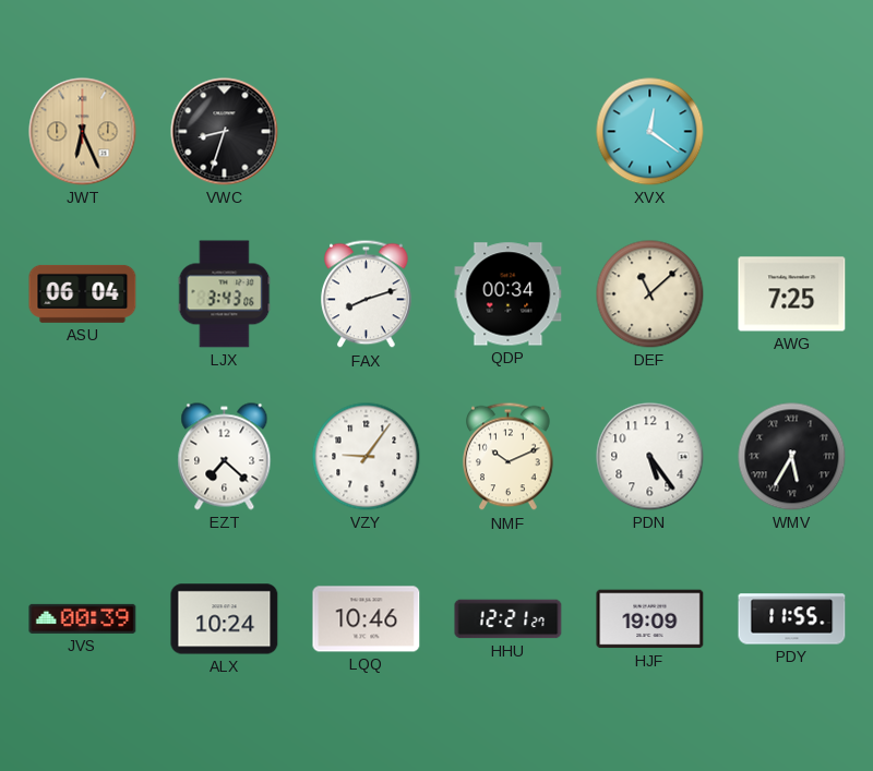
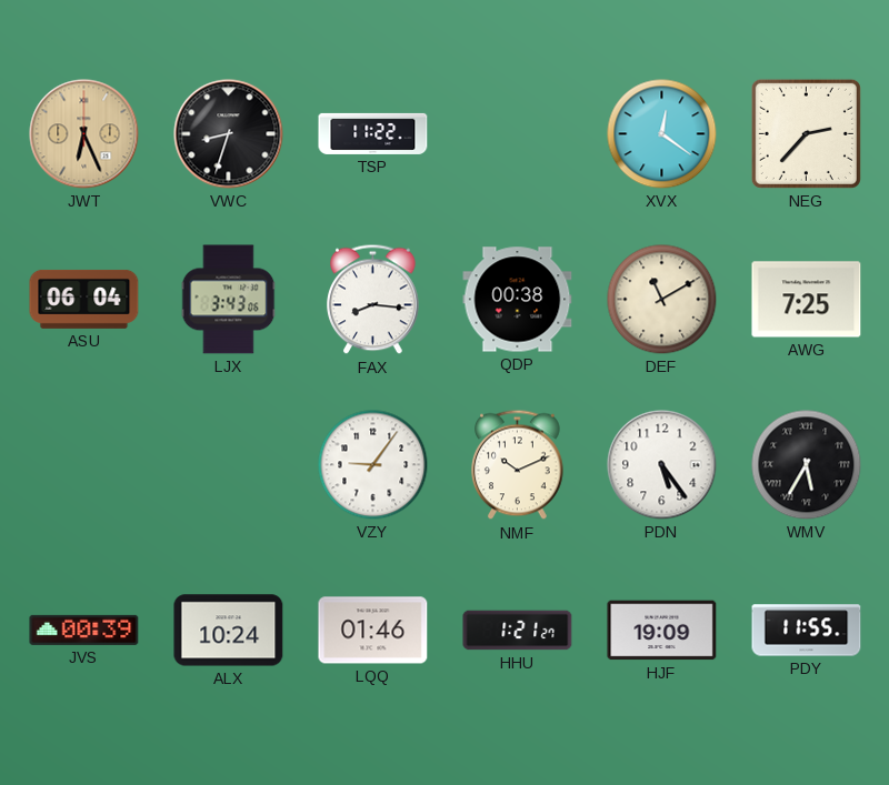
TSP: none -> 11:22
NEG: none -> 2:37
FAX: 8:12 -> 8:16
QDP: 00:34 -> 00:38
DEF: 11:08 -> 11:10
EZT: 7:22 -> none
LQQ: 10:46 -> 01:46
HHU: 12:21 -> 1:21
